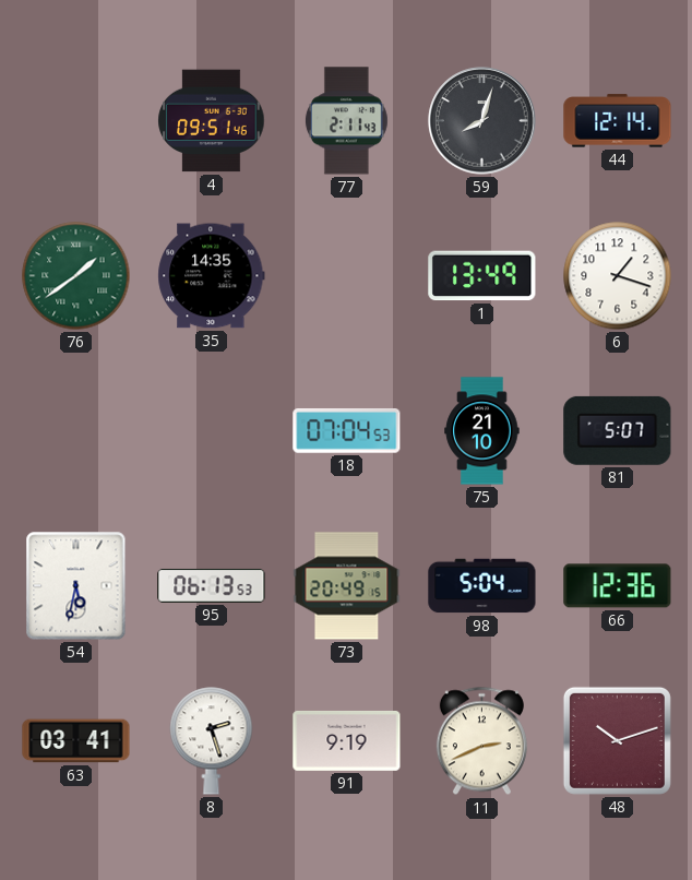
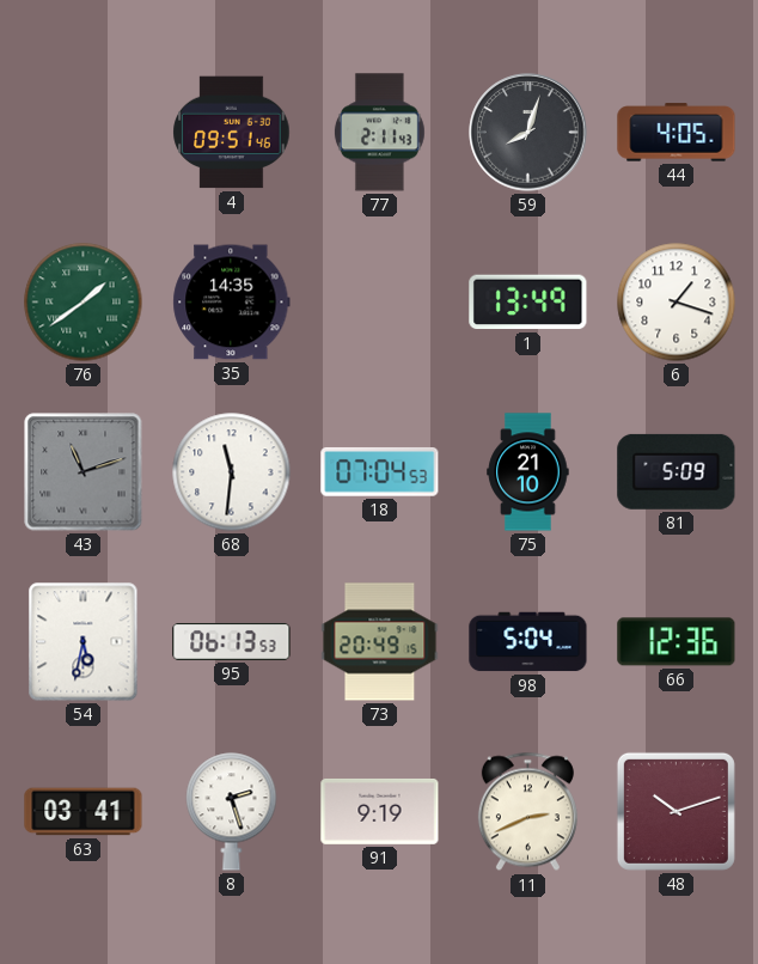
44: 12:14 -> 4:05
43: none -> 11:12
68: none -> 11:31
81: 5:07 -> 5:09
